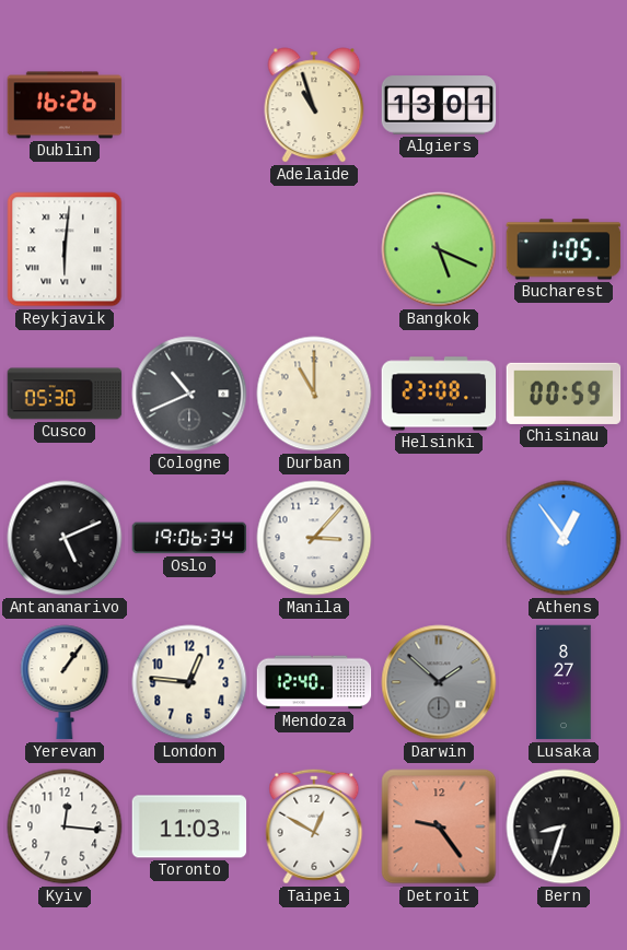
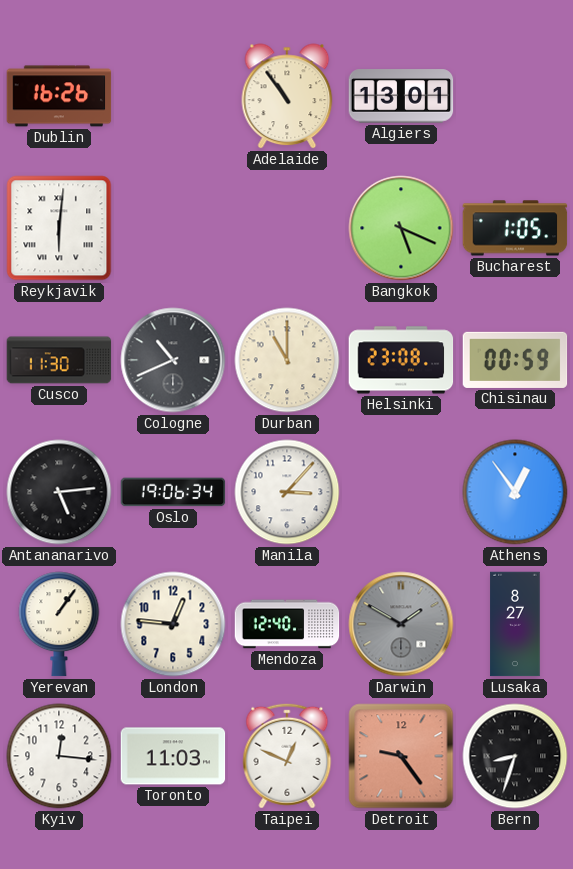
Adelaide: 10:57 -> 10:54
Cusco: 05:30 -> 11:30
Antananarivo: 5:11 -> 5:14
Darwin: 1:52 -> 1:50
Taipei: 12:50 -> 12:49
